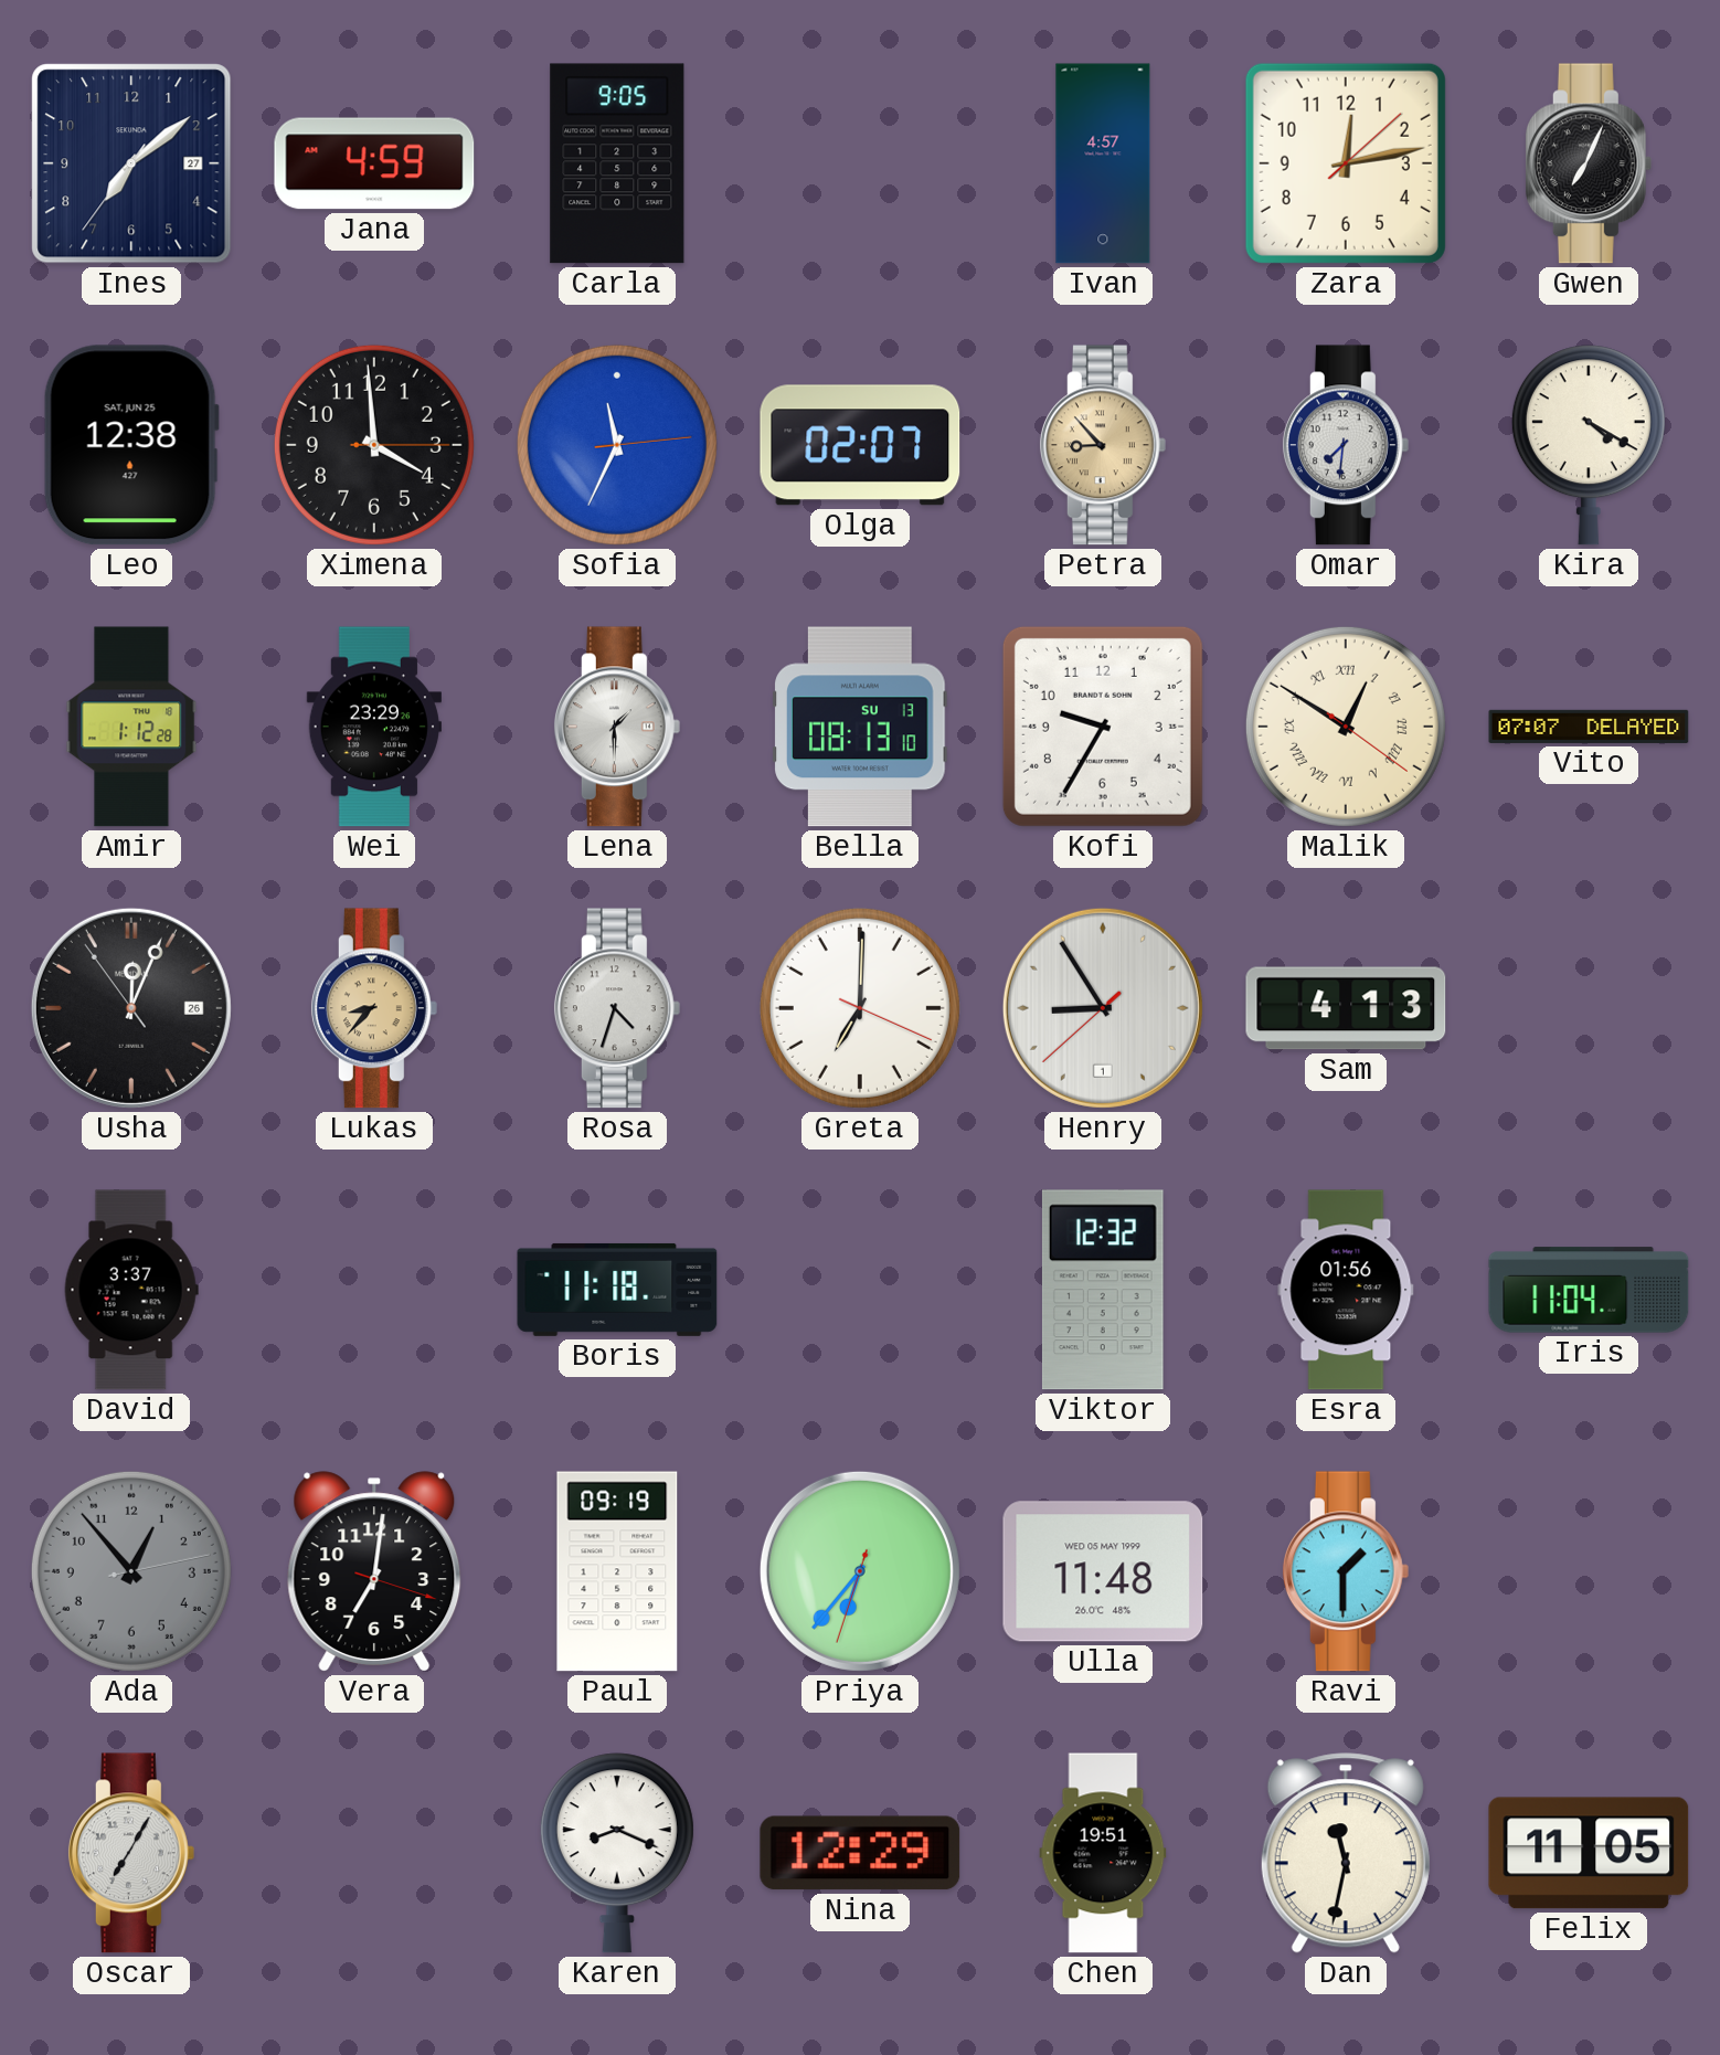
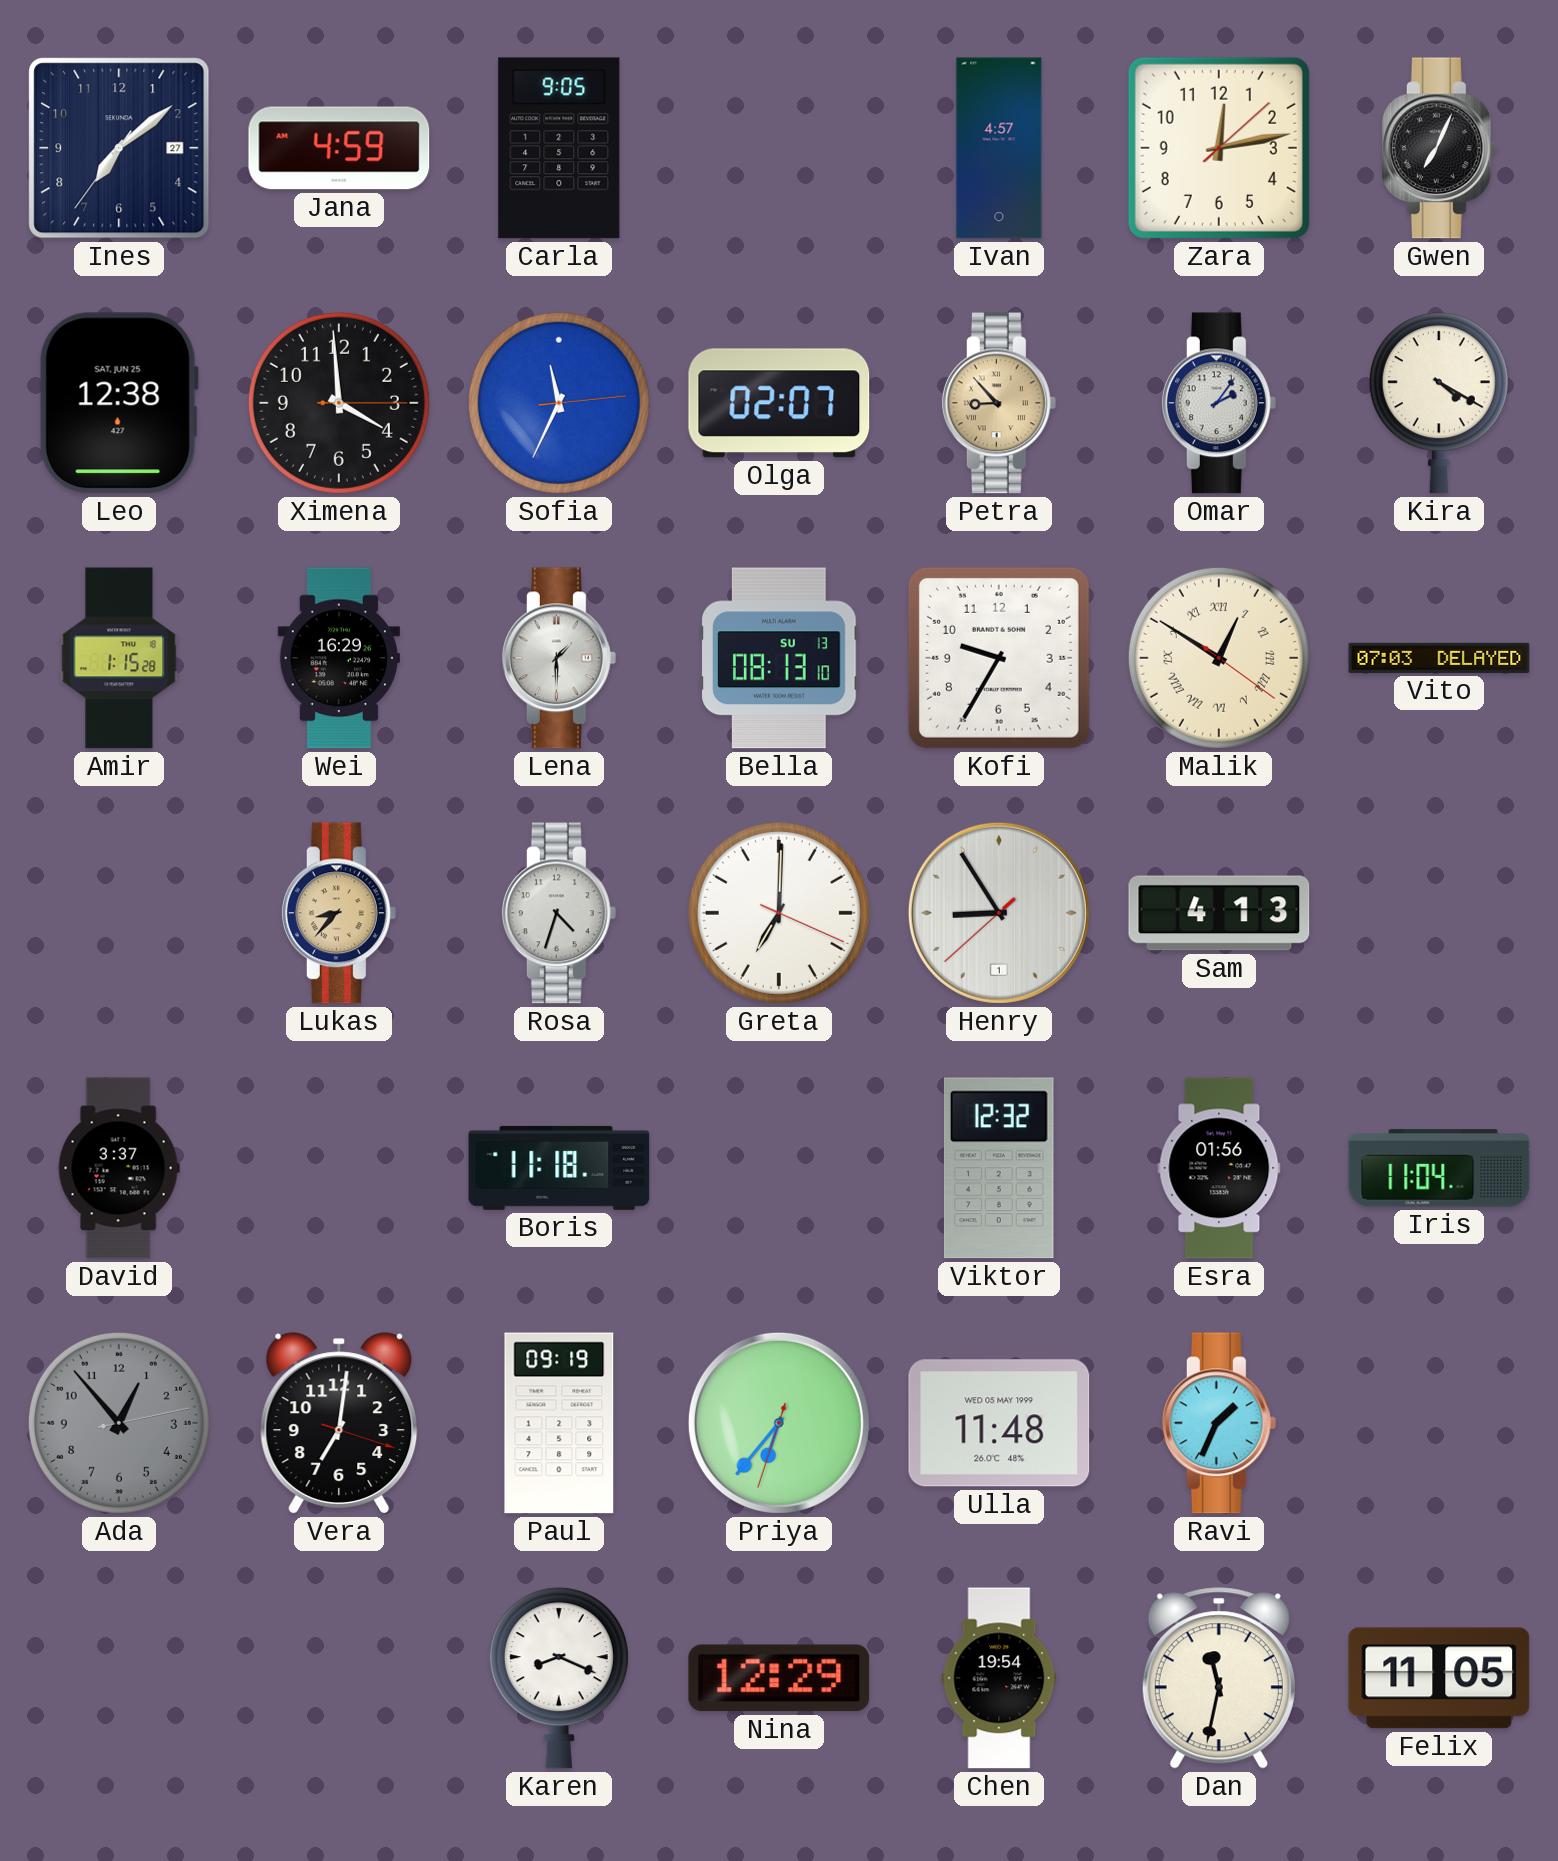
Omar: 7:31 -> 2:06
Amir: 1:12 -> 1:15
Wei: 23:29 -> 16:29
Vito: 07:07 -> 07:03
Usha: 12:03 -> none
Ravi: 1:30 -> 1:34
Oscar: 7:05 -> none
Chen: 19:51 -> 19:54
